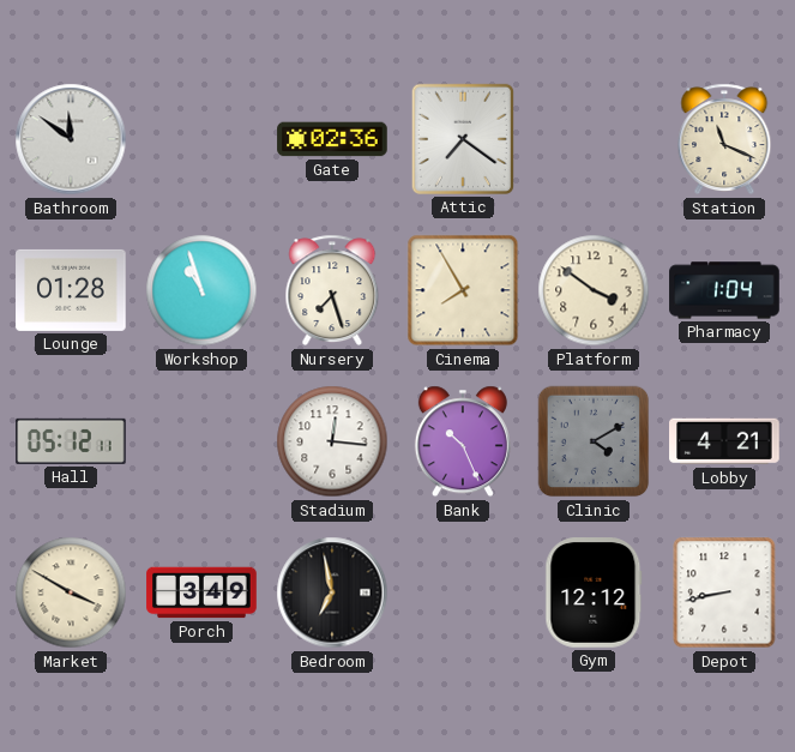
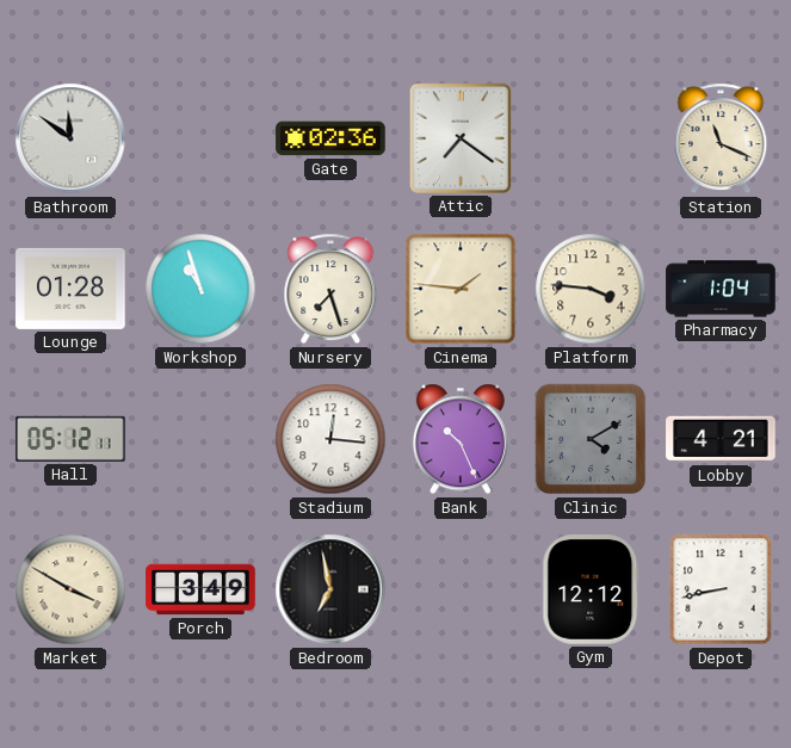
Cinema: 7:55 -> 1:46
Platform: 3:51 -> 3:46
